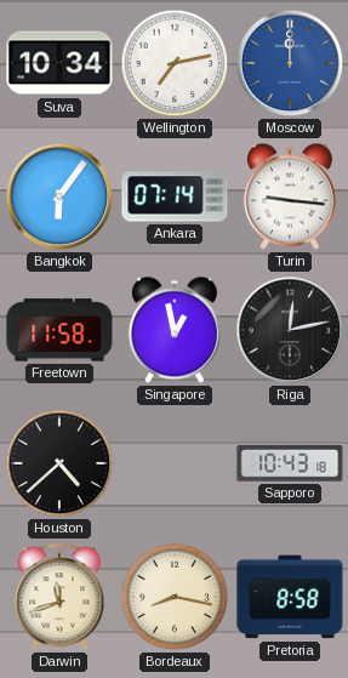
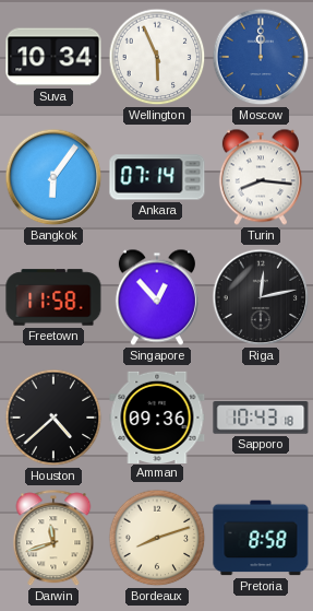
Wellington: 7:13 -> 5:56
Turin: 9:16 -> 8:16
Singapore: 12:58 -> 12:53
Amman: none -> 09:36
Bordeaux: 8:17 -> 8:12
